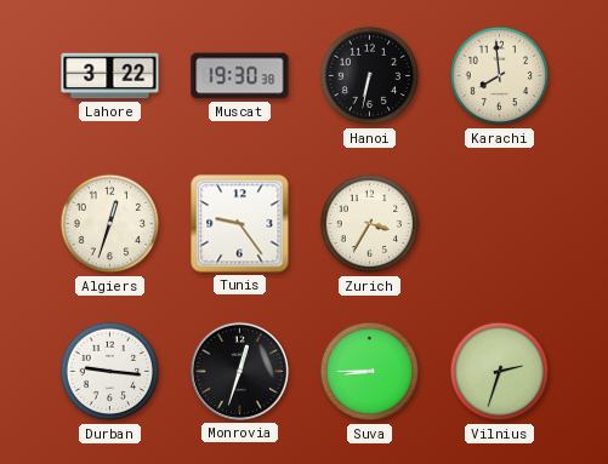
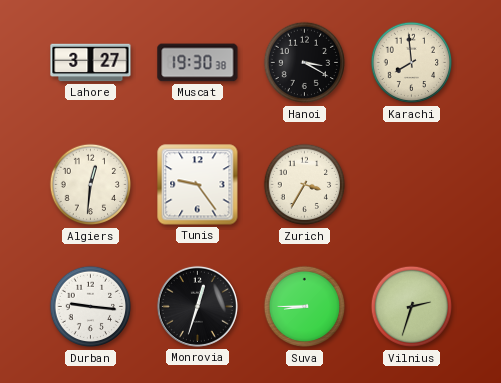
Lahore: 3:22 -> 3:27
Hanoi: 6:32 -> 3:20
Algiers: 12:33 -> 12:31
